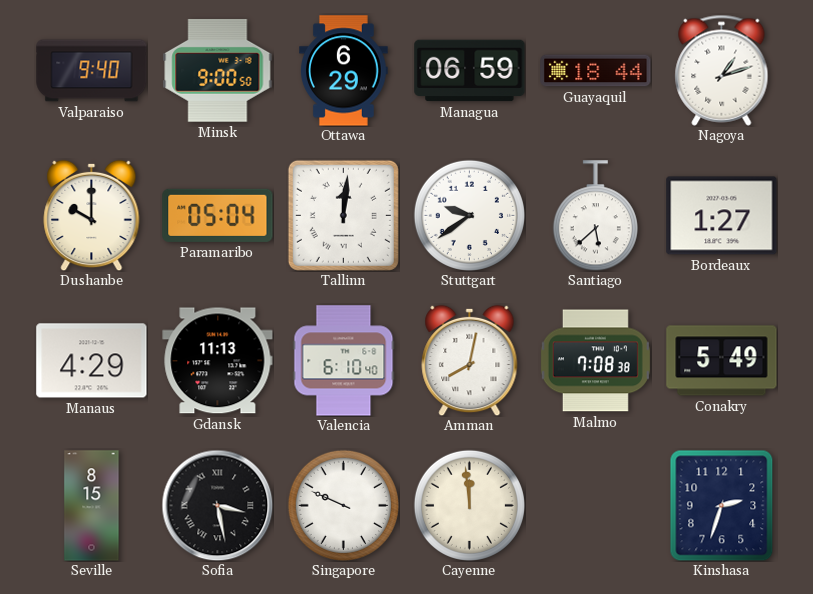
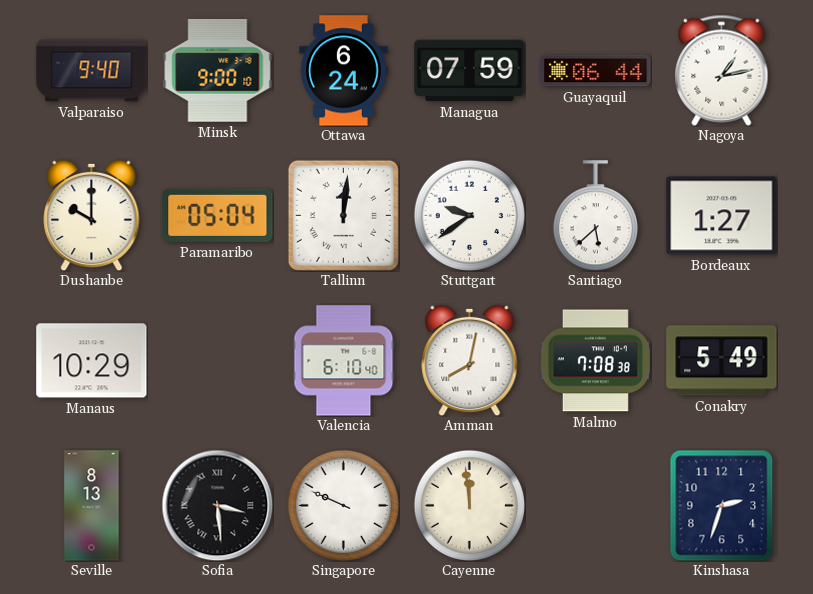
Minsk: 9:00:50 -> 9:00:10
Ottawa: 6:29 -> 6:24
Managua: 06:59 -> 07:59
Guayaquil: 18:44 -> 06:44
Nagoya: 1:12 -> 1:13
Manaus: 4:29 -> 10:29
Gdansk: 11:13 -> none
Seville: 8:15 -> 8:13
Sofia: 3:28 -> 3:29
